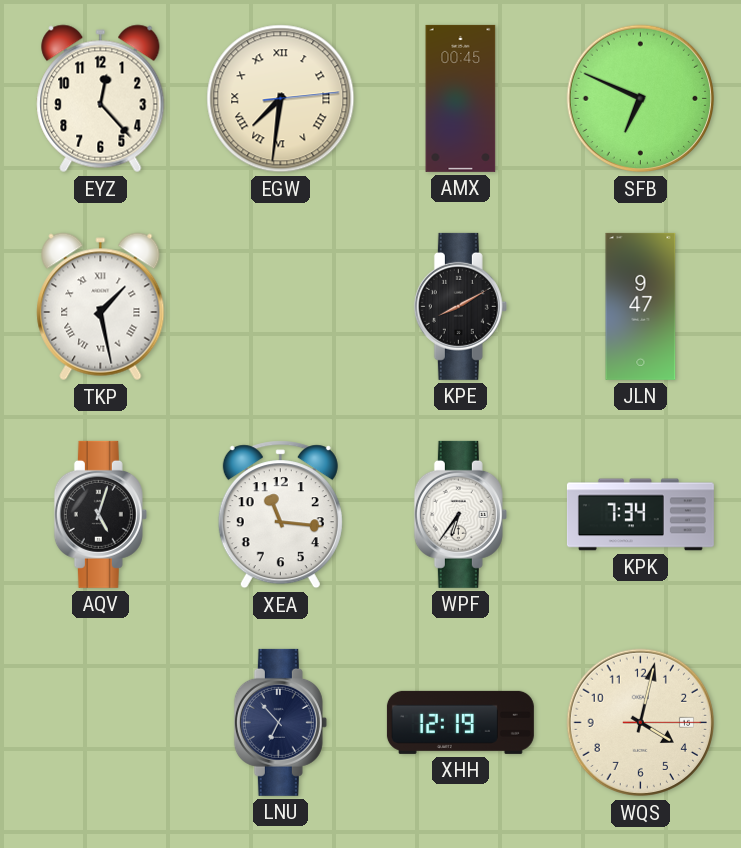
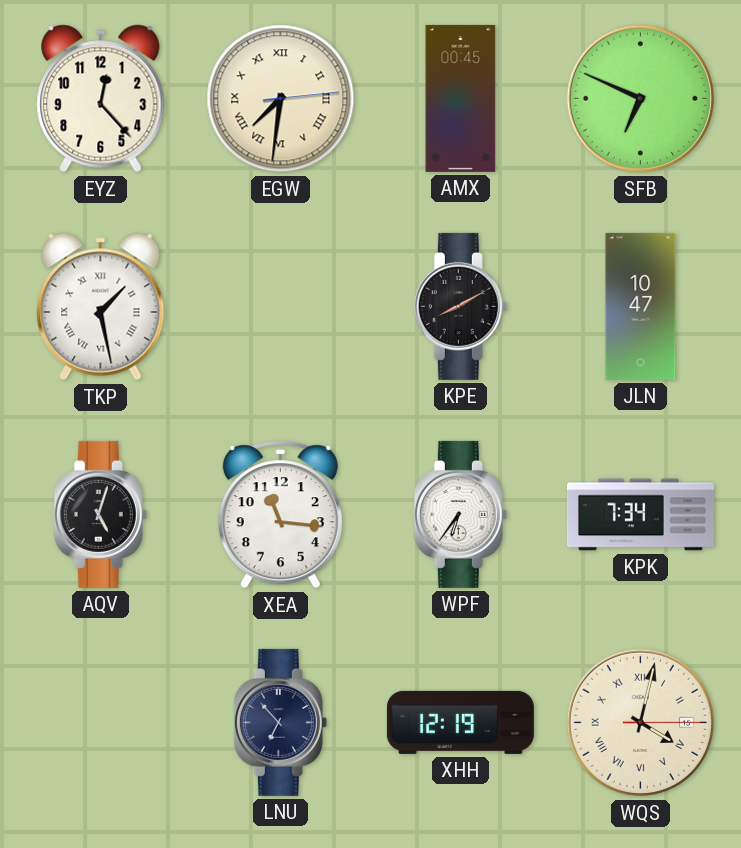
JLN: 9:47 -> 10:47
WQS numerals: Arabic -> Roman
